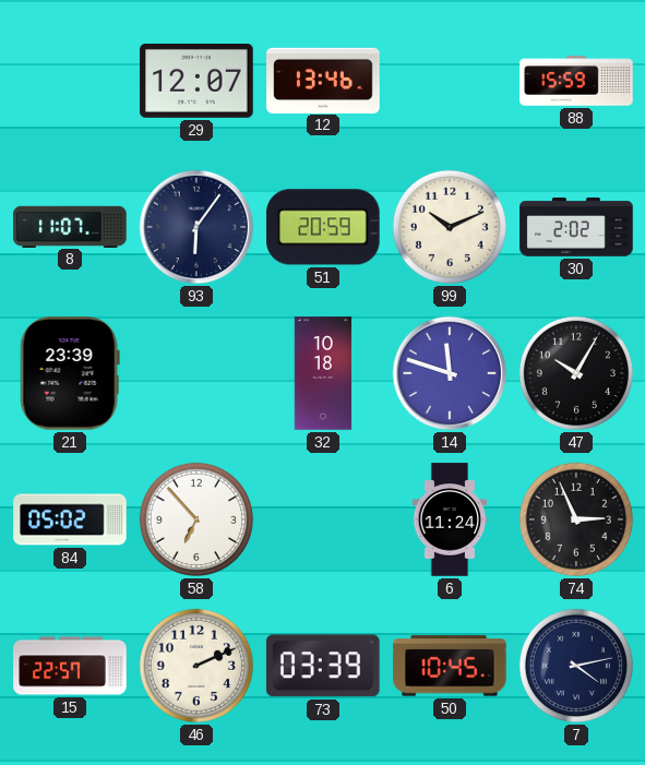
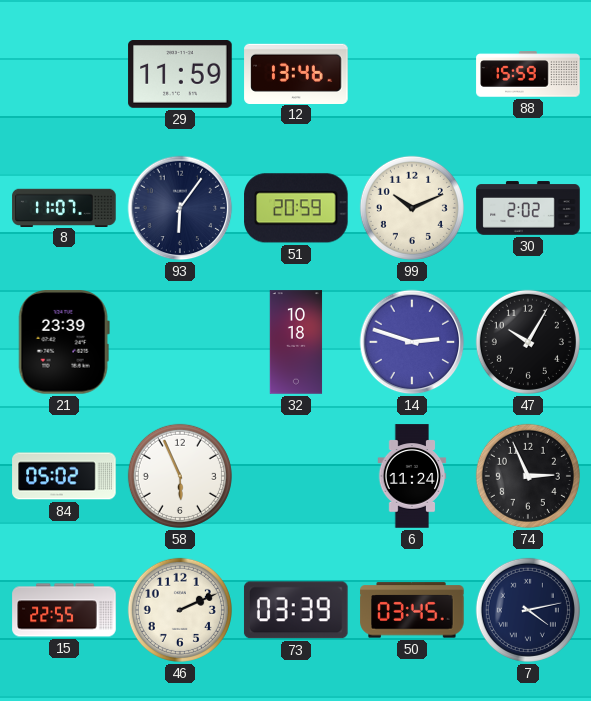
29: 12:07 -> 11:59
14: 11:48 -> 2:48
58: 6:53 -> 5:56
15: 22:57 -> 22:55
50: 10:45 -> 03:45
